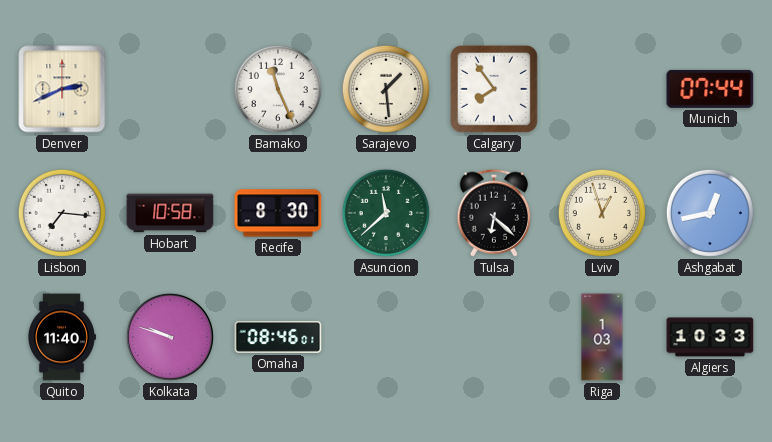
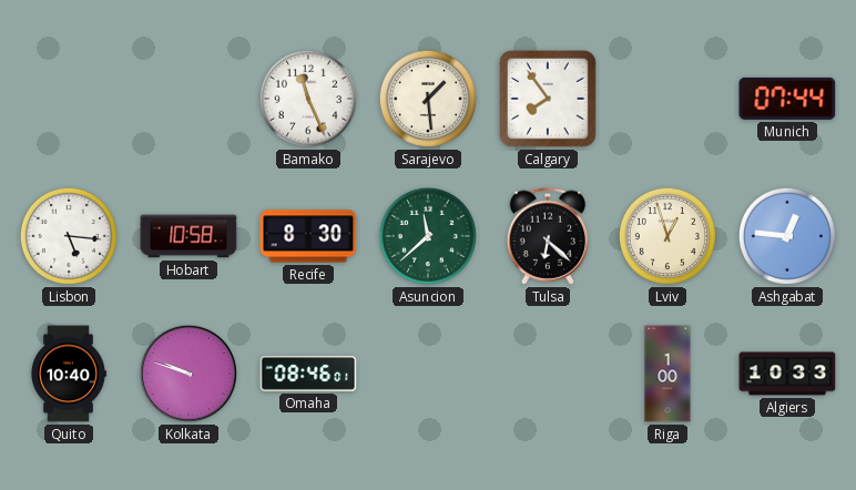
Denver: 2:41 -> none
Lisbon: 7:16 -> 5:16
Ashgabat: 12:43 -> 12:46
Quito: 11:40 -> 10:40
Riga: 1:03 -> 1:00
